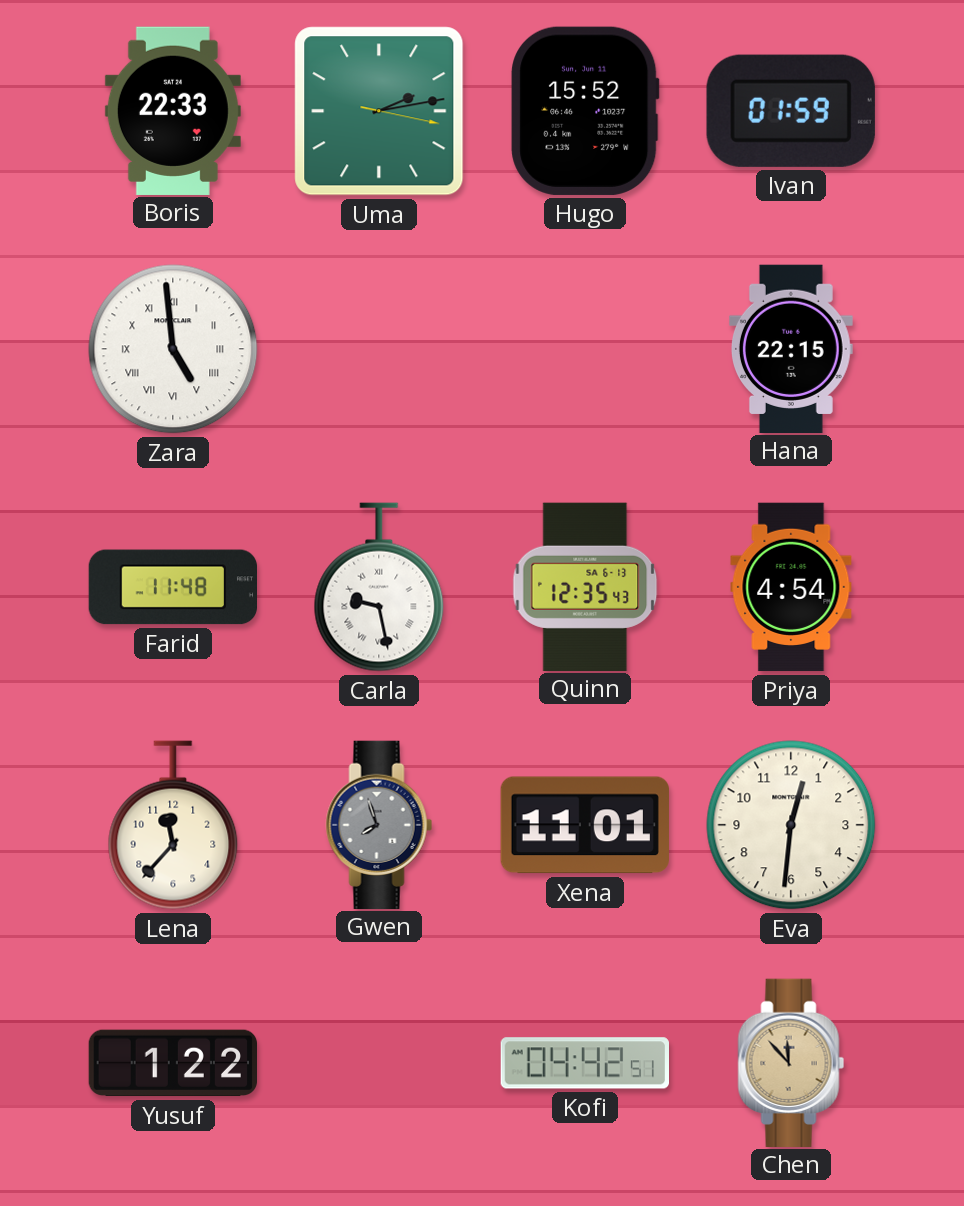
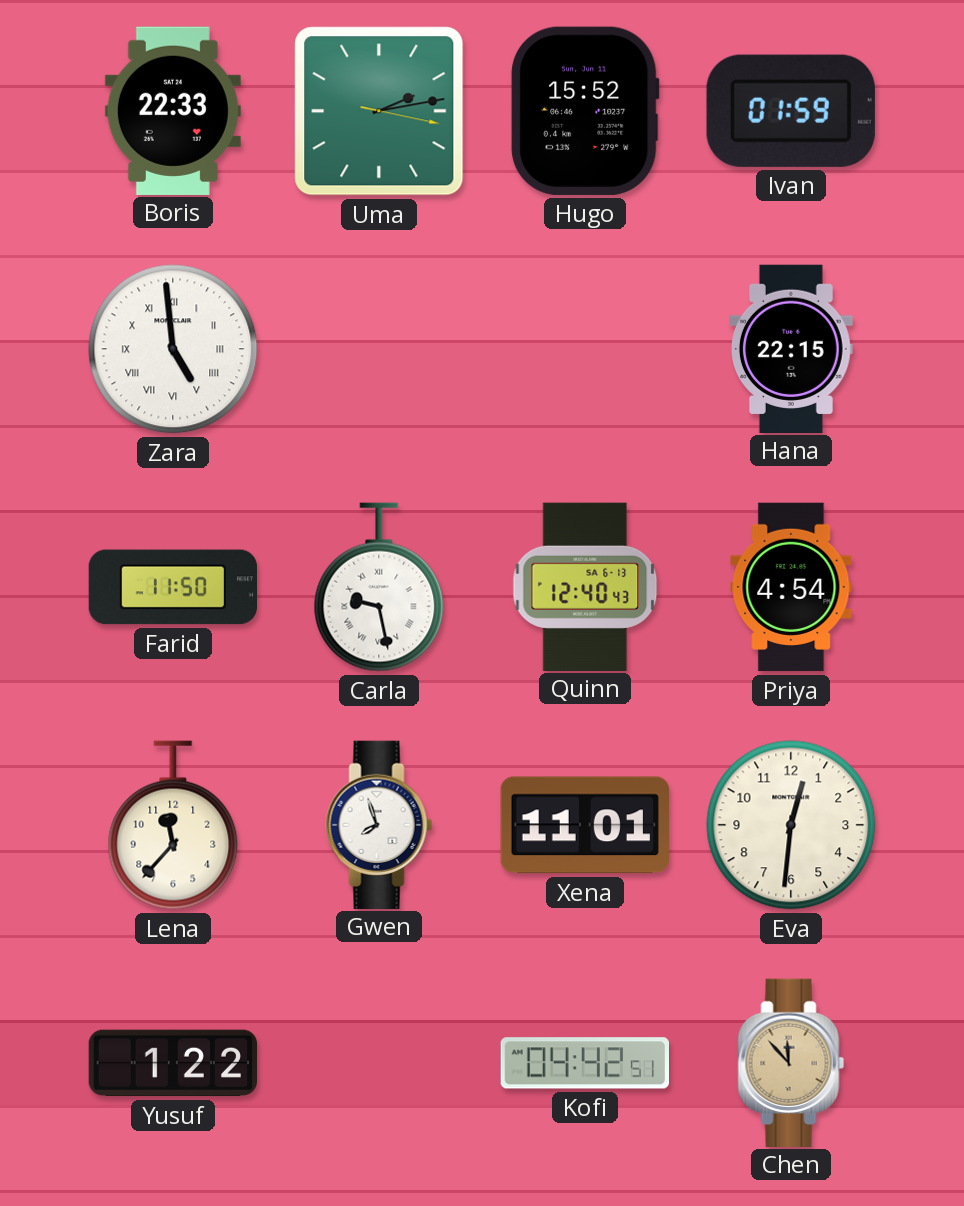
Farid: 11:48 -> 11:50
Quinn: 12:35 -> 12:40
Gwen dial: grey -> white
